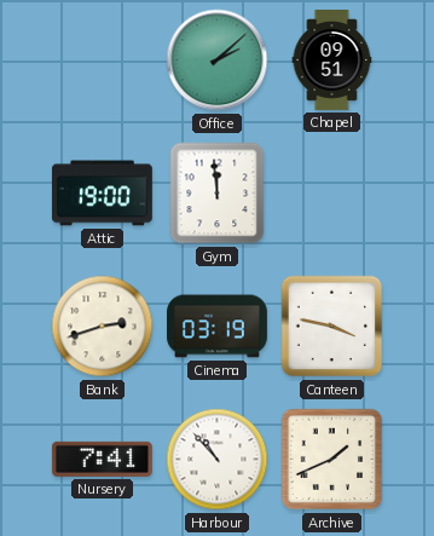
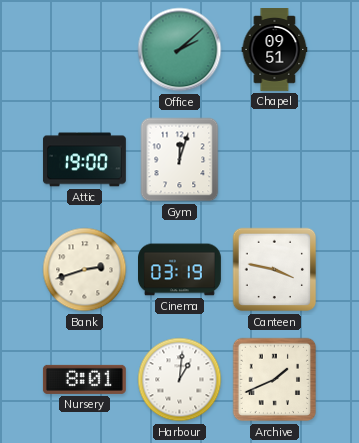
Gym: 11:59 -> 12:03
Nursery: 7:41 -> 8:01
Harbour: 10:53 -> 1:01
